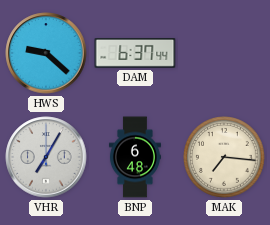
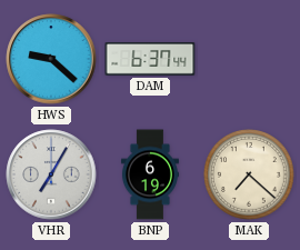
BNP: 6:48 -> 6:19
MAK: 7:16 -> 7:22
